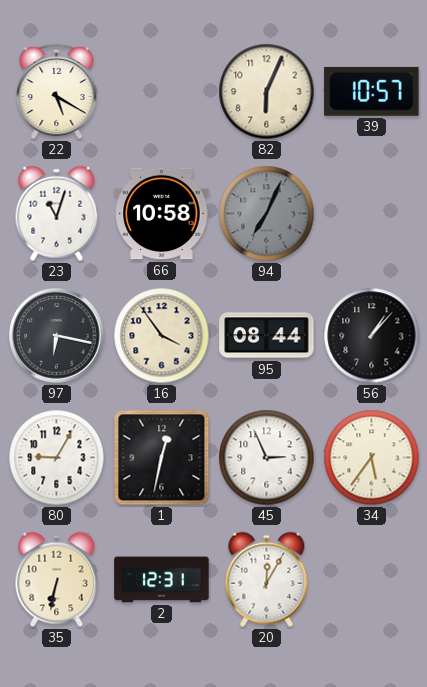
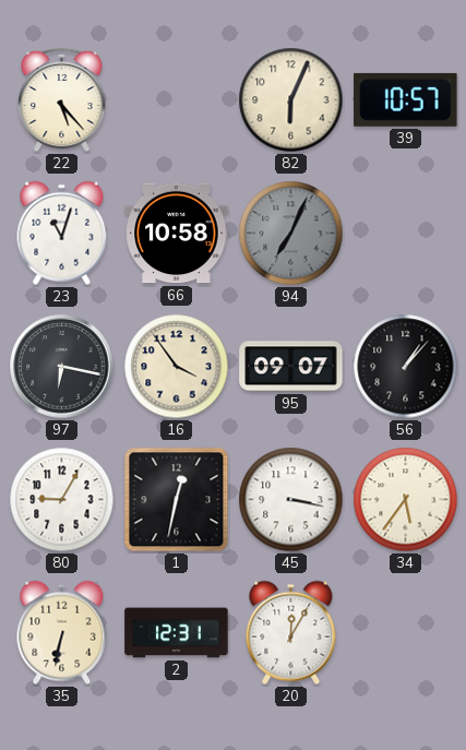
22: 5:20 -> 5:23
95: 08:44 -> 09:07
45: 2:56 -> 3:17
